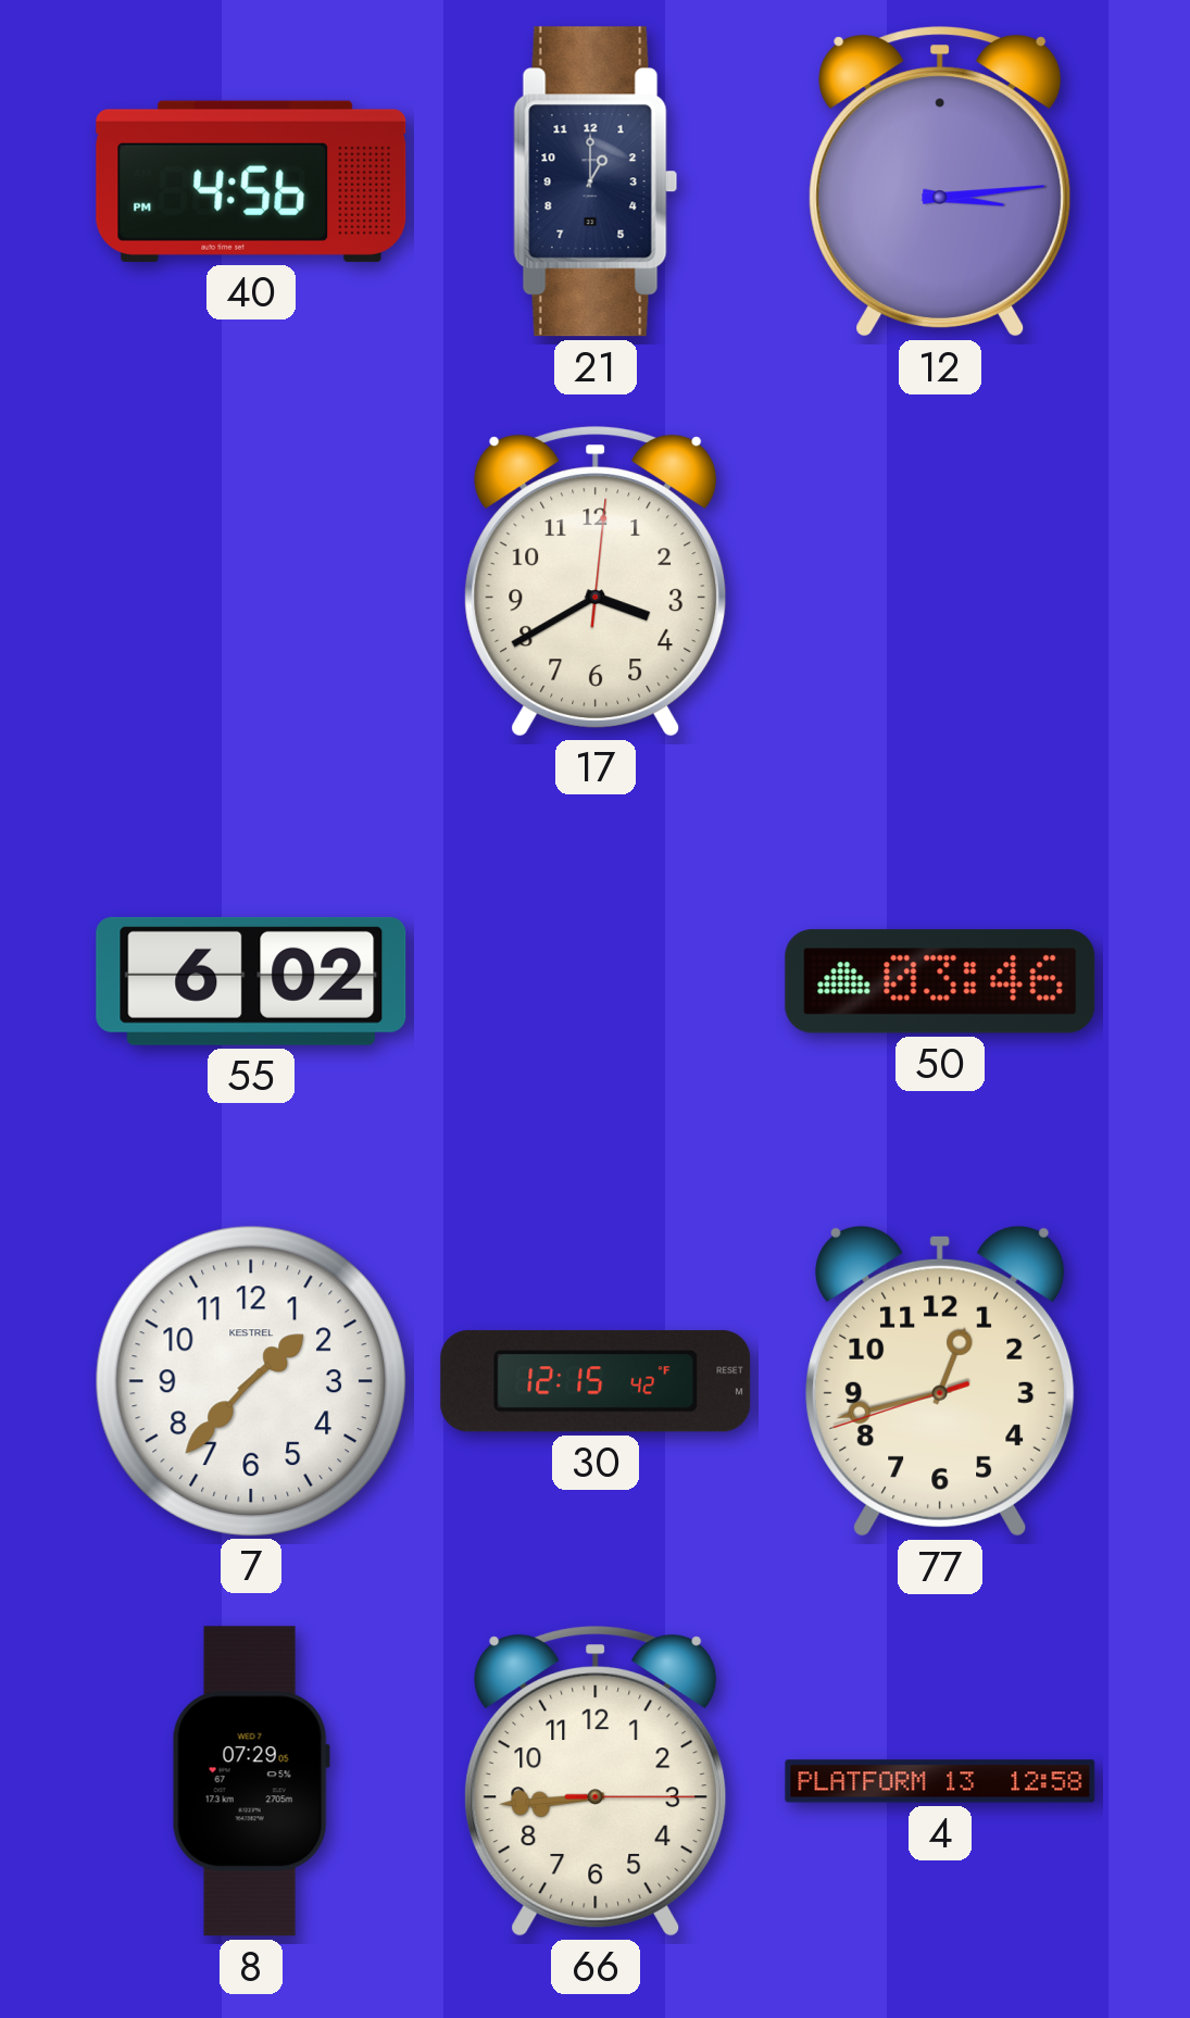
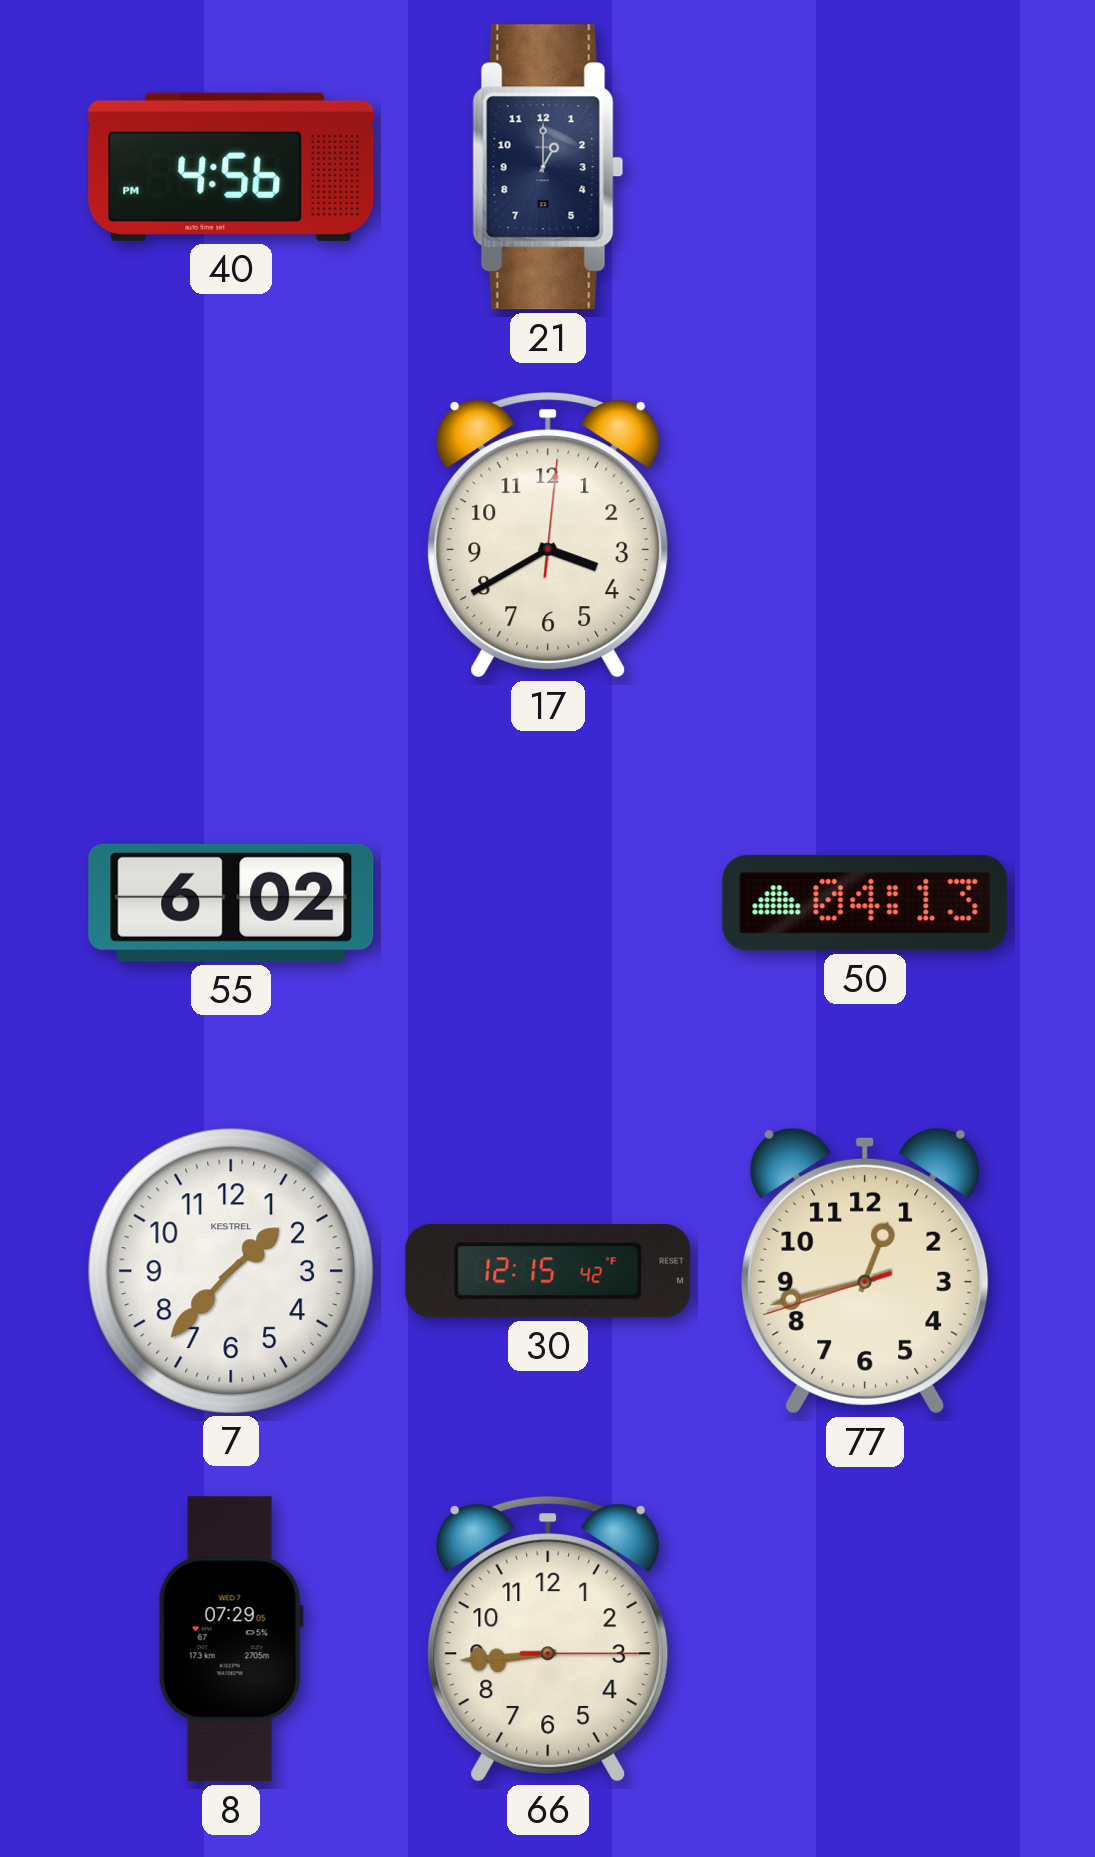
12: 3:14 -> none
50: 03:46 -> 04:13
4: 12:58 -> none
